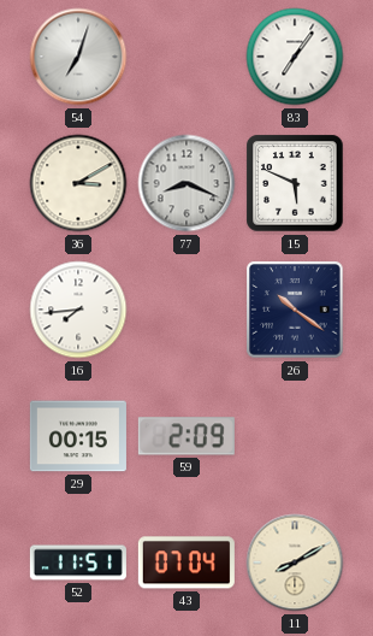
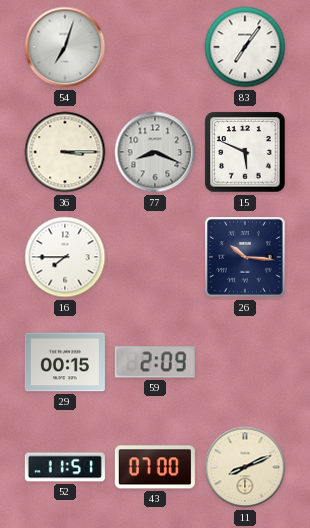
36: 3:10 -> 3:15
16: 7:44 -> 7:45
26: 10:21 -> 10:16
43: 07:04 -> 07:00
11: 8:10 -> 8:11
